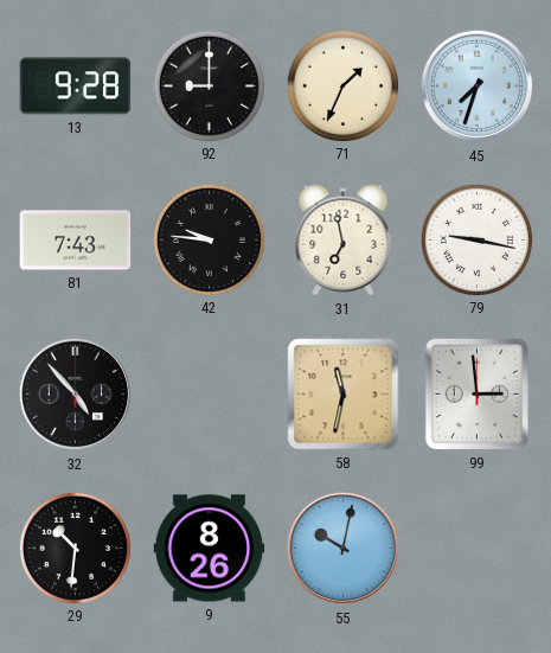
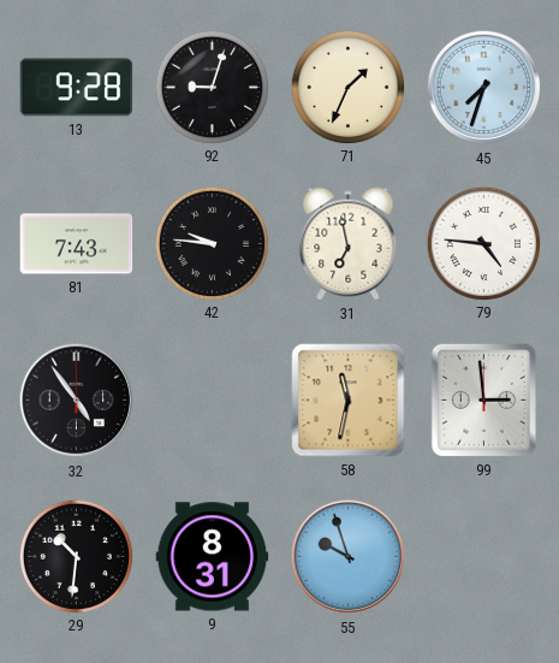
92: 9:00 -> 9:03
79: 9:17 -> 4:46
32: 4:53 -> 4:54
9: 8:26 -> 8:31
55: 10:02 -> 9:57
